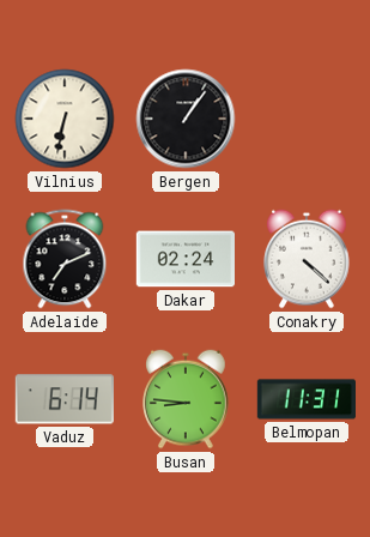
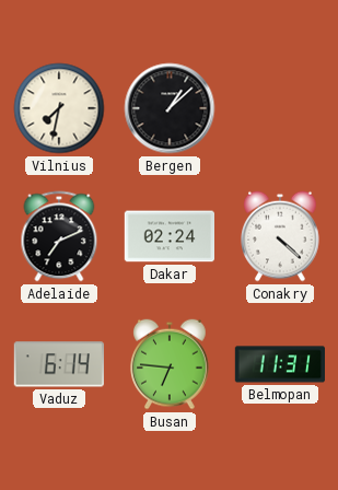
Vilnius: 6:32 -> 7:32
Bergen: 1:06 -> 1:08
Busan: 8:46 -> 6:46
